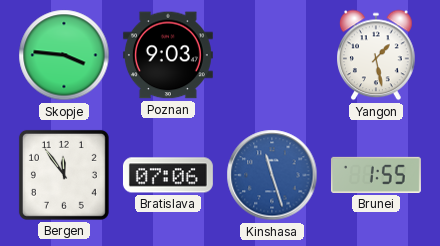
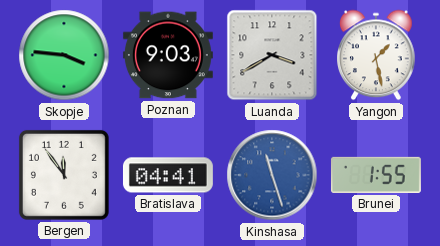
Luanda: none -> 3:40
Bratislava: 07:06 -> 04:41
